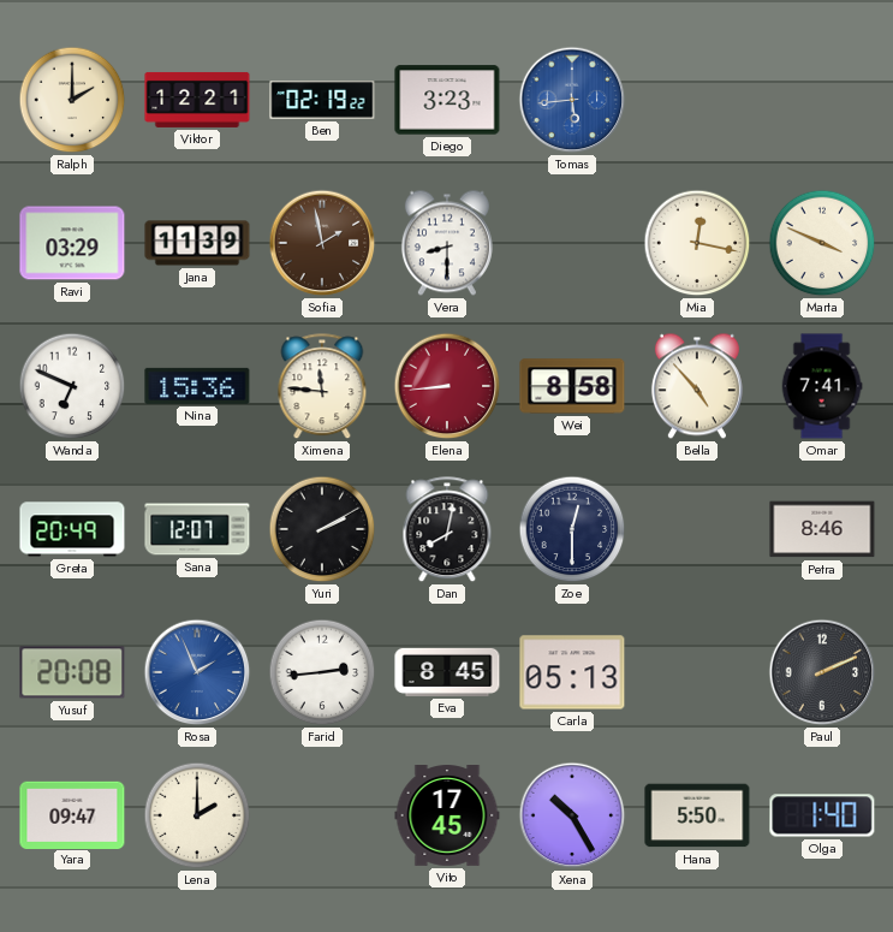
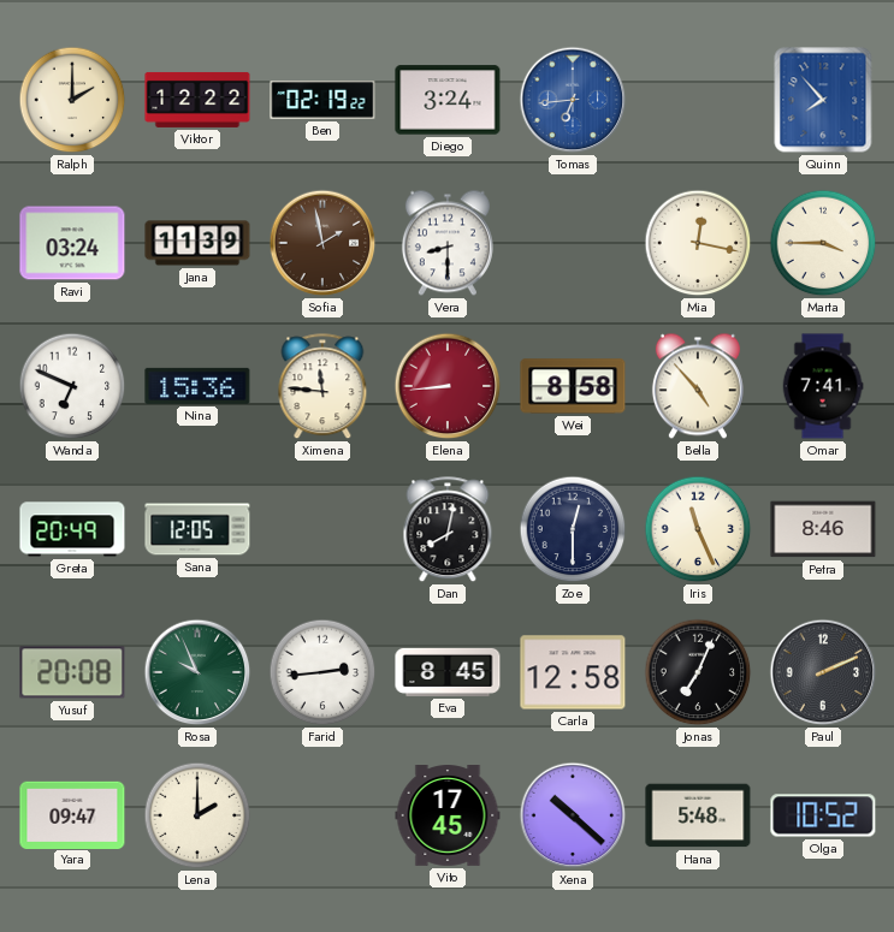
Viktor: 12:21 -> 12:22
Diego: 3:23 -> 3:24
Tomas: 5:44 -> 6:44
Quinn: none -> 7:53
Ravi: 03:29 -> 03:24
Marta: 3:49 -> 3:45
Sana: 12:07 -> 12:05
Yuri: 2:10 -> none
Iris: none -> 11:26
Rosa: 1:56 -> 9:56
Rosa dial: blue -> green
Carla: 05:13 -> 12:58
Jonas: none -> 7:04
Xena: 10:25 -> 10:22
Hana: 5:50 -> 5:48
Olga: 1:40 -> 10:52
